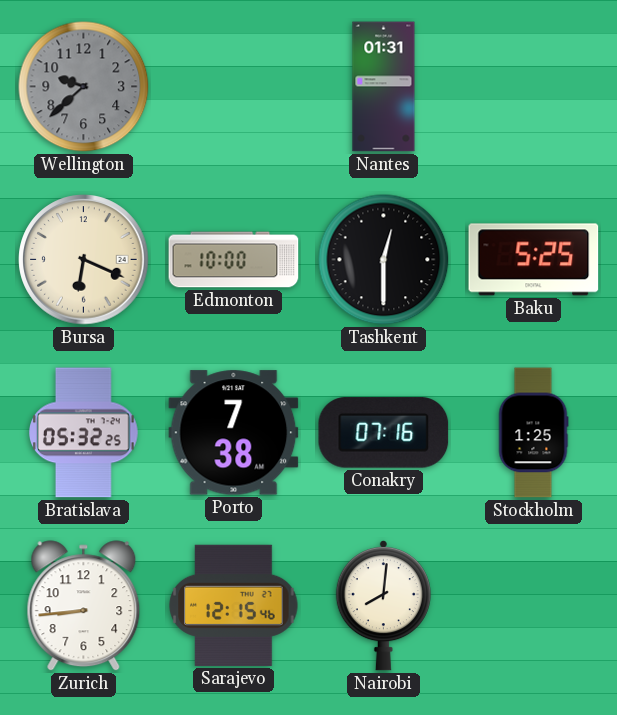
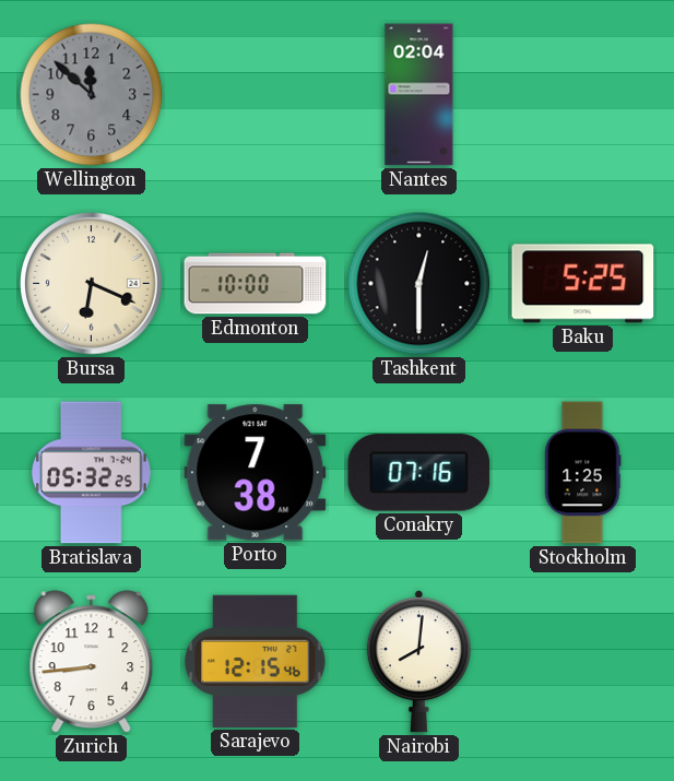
Wellington: 9:38 -> 11:52
Nantes: 01:31 -> 02:04
